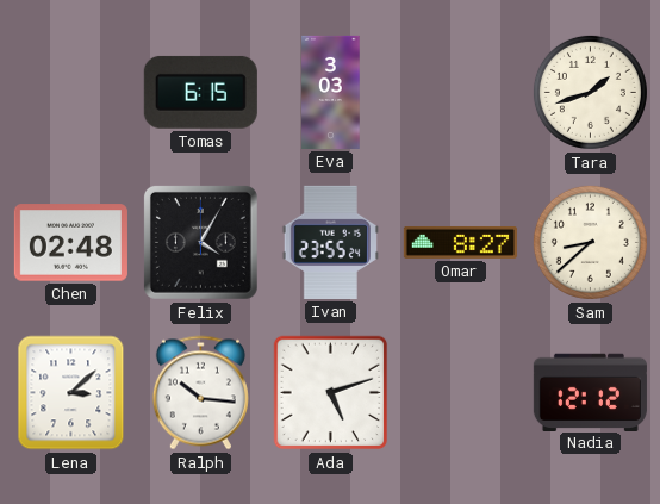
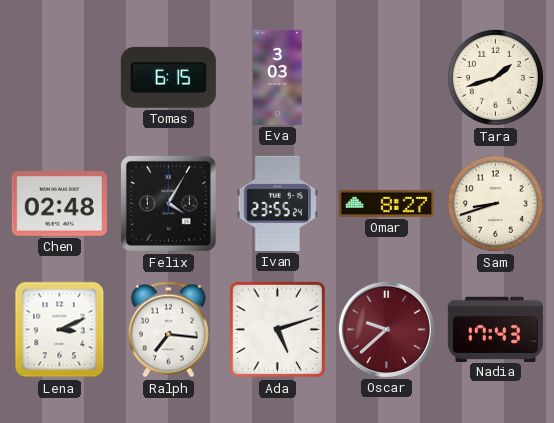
Sam: 8:38 -> 8:42
Lena: 3:08 -> 3:11
Ralph: 10:16 -> 7:16
Oscar: none -> 9:38
Nadia: 12:12 -> 17:43
